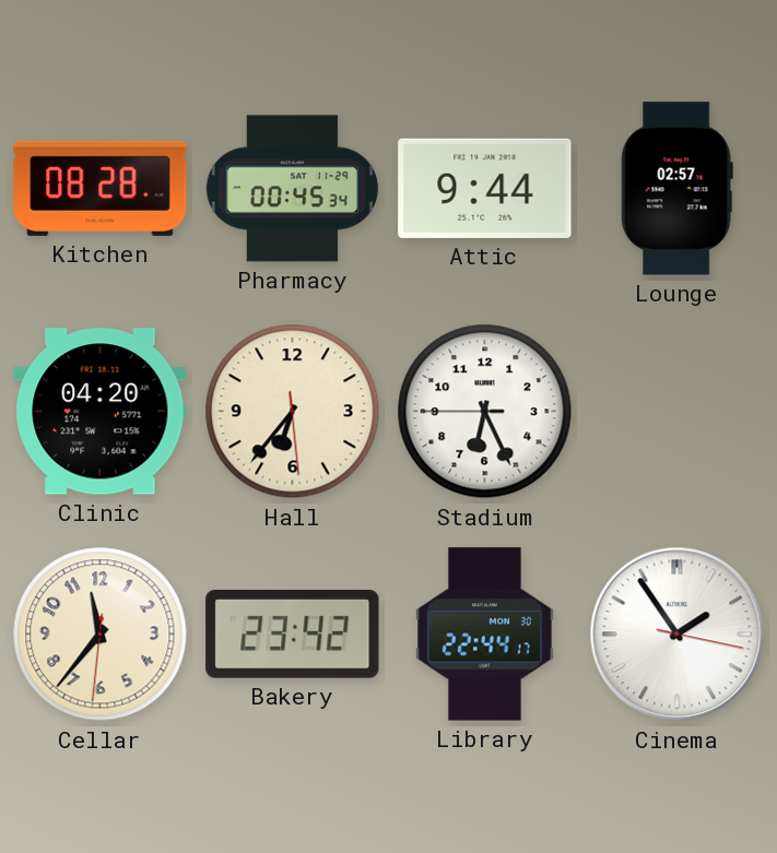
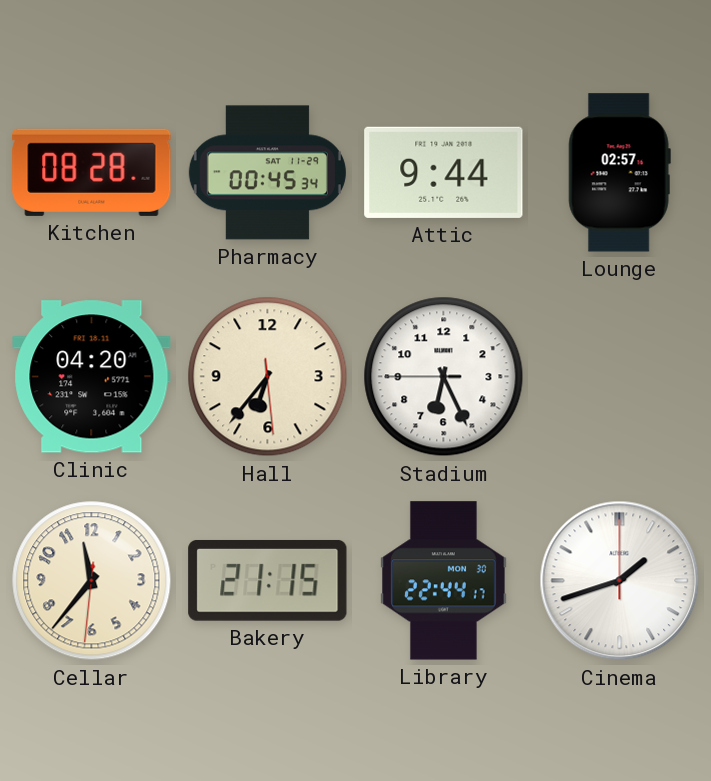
Bakery: 23:42 -> 21:15
Cinema: 1:54 -> 1:42
